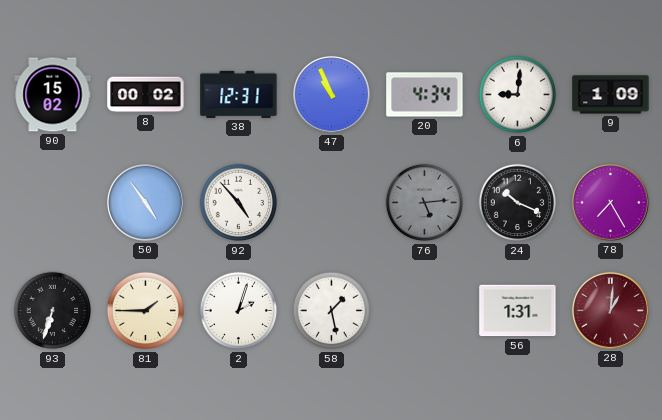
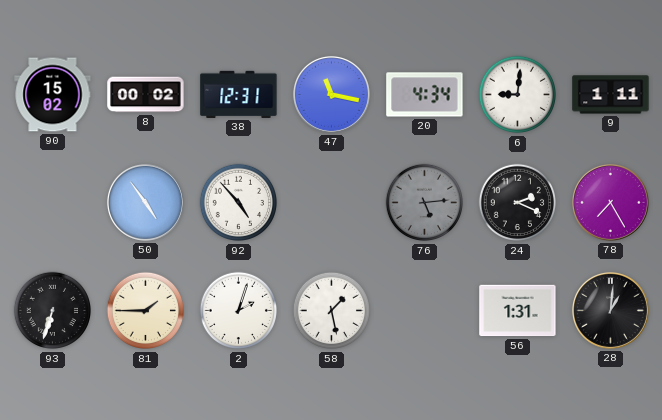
47: 10:56 -> 11:17
9: 1:09 -> 1:11
24: 10:19 -> 2:19
28 dial: burgundy -> black
